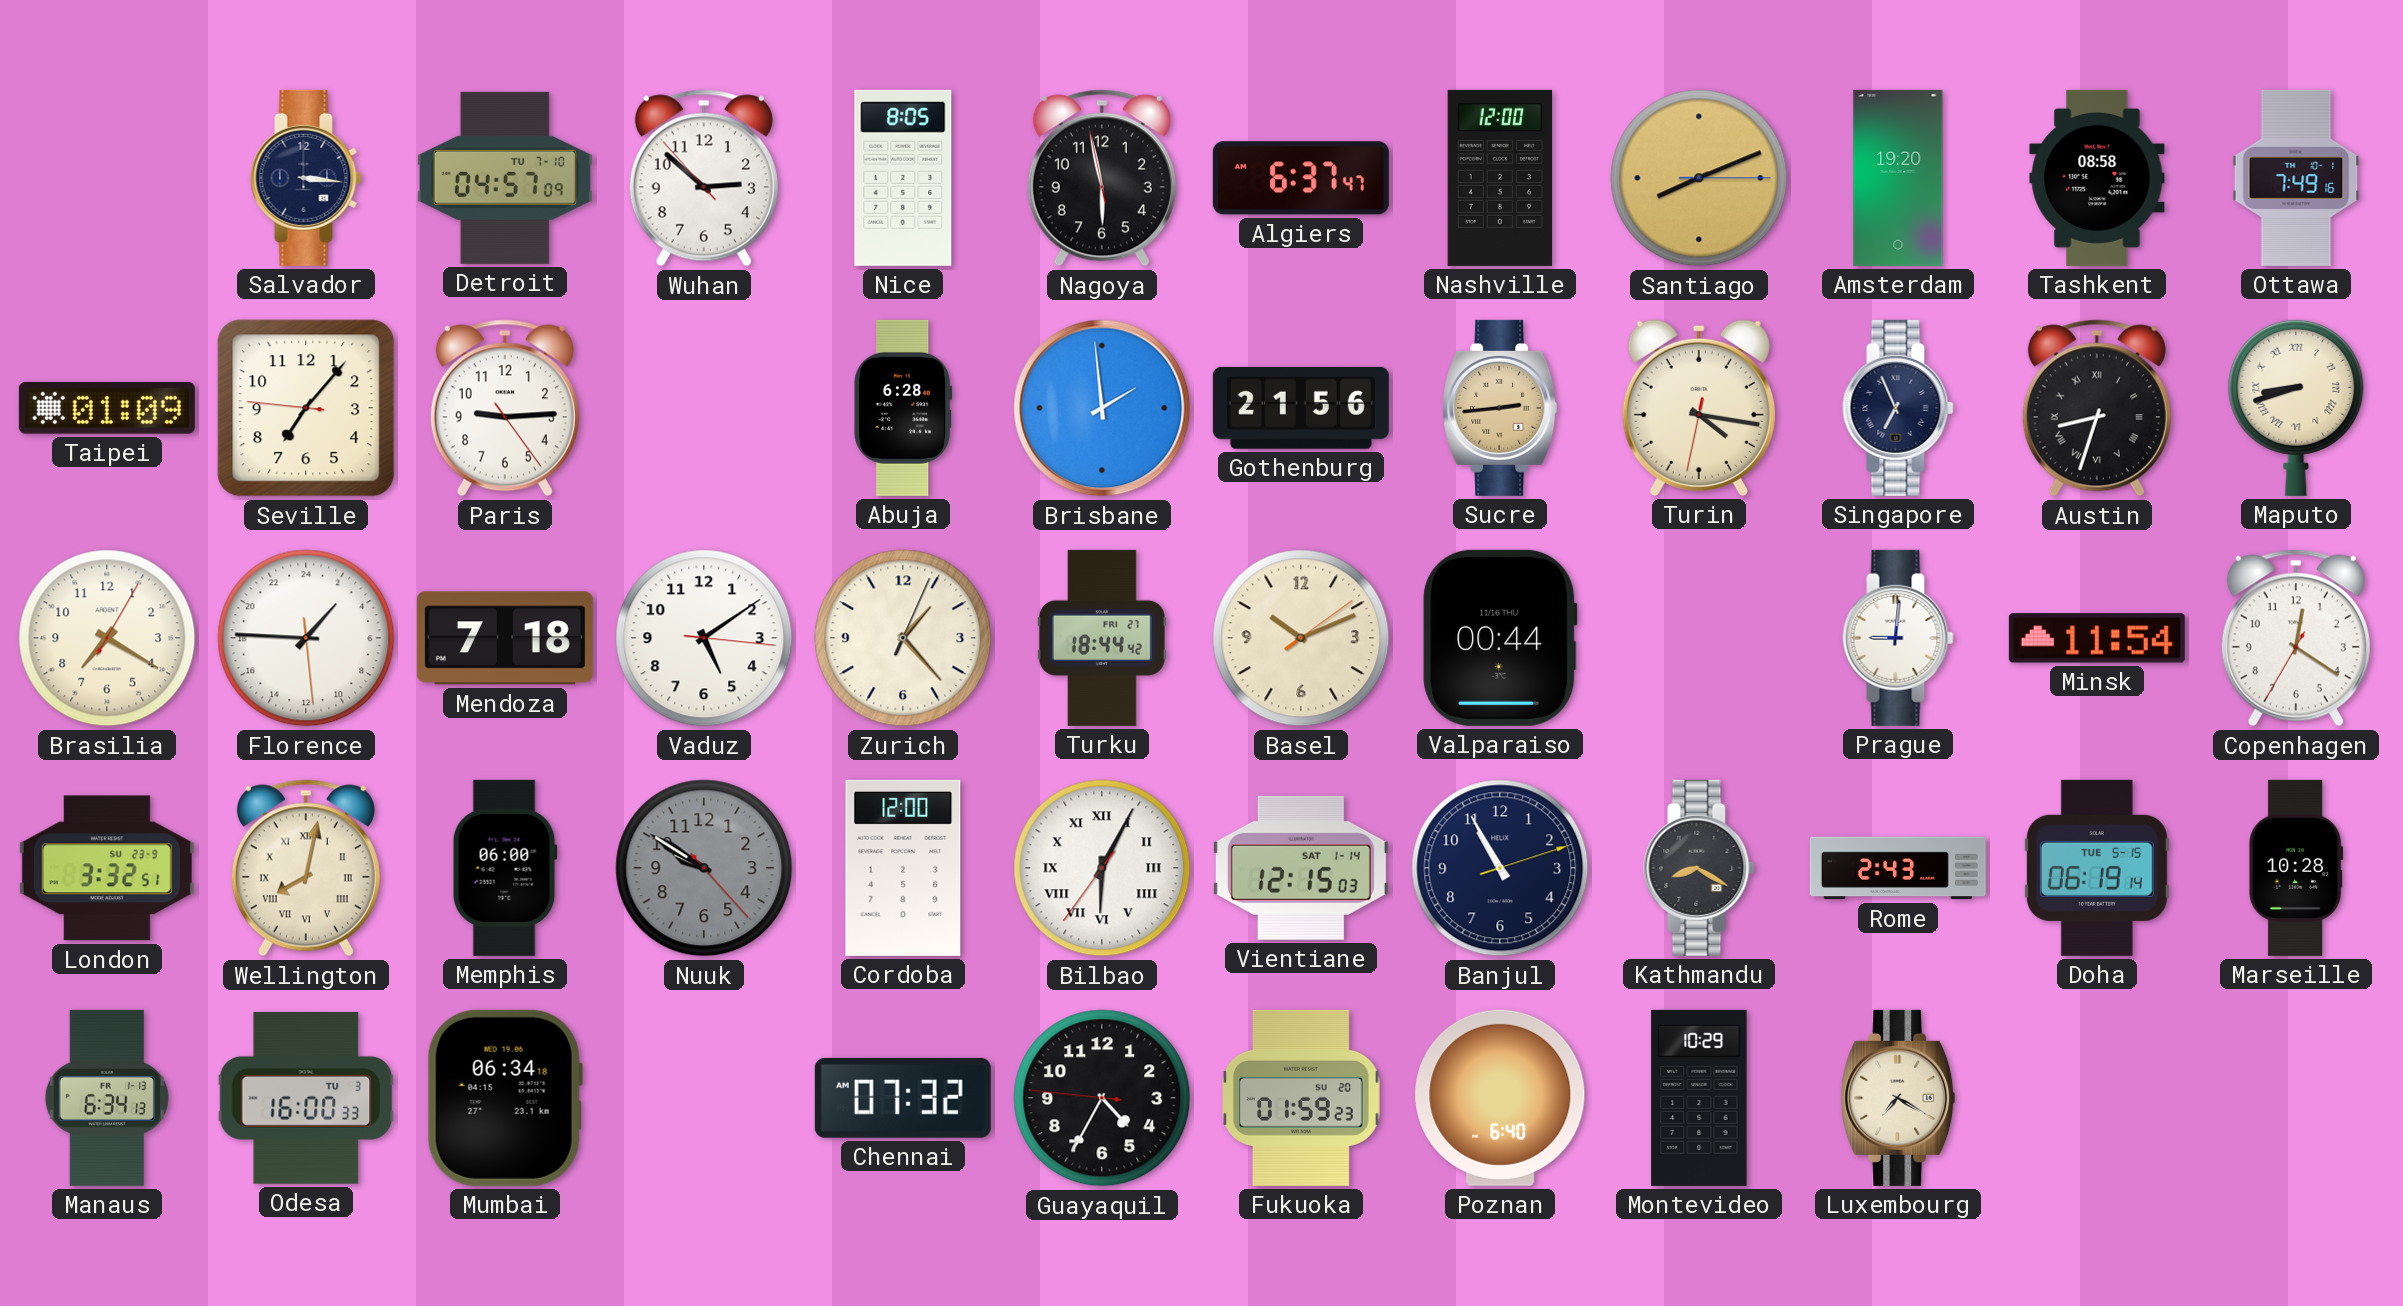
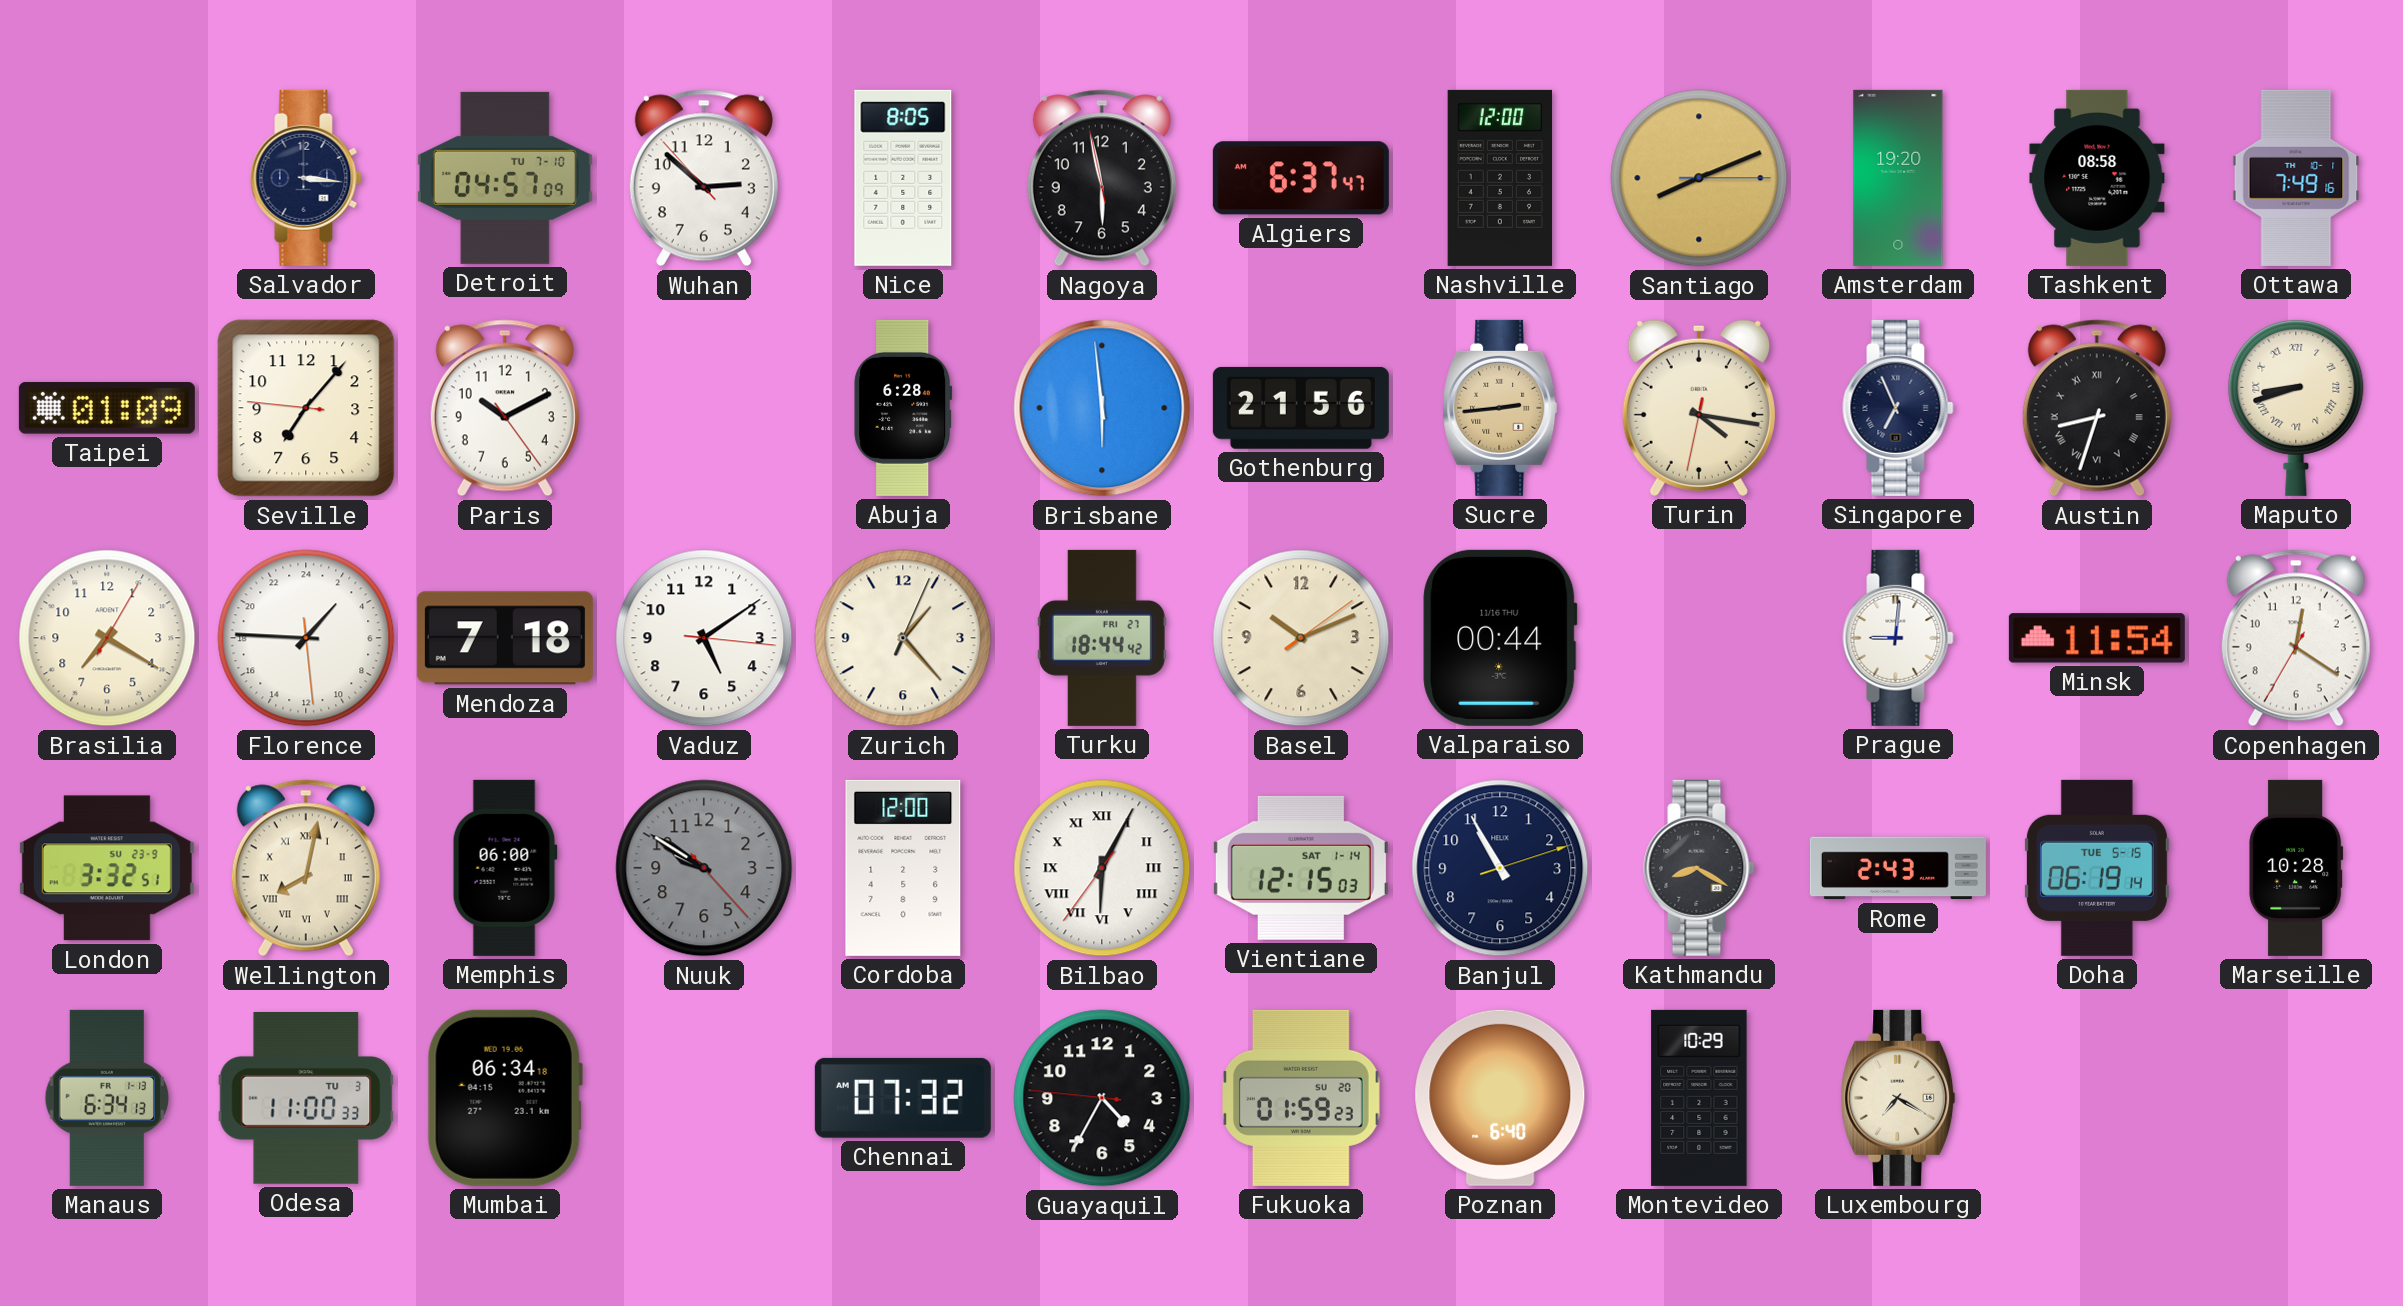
Paris: 9:14 -> 10:10
Brisbane: 1:59 -> 5:59
Odesa: 16:00 -> 11:00
